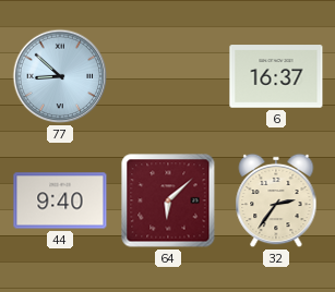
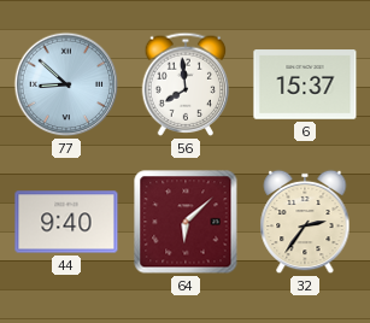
56: none -> 7:59
6: 16:37 -> 15:37
